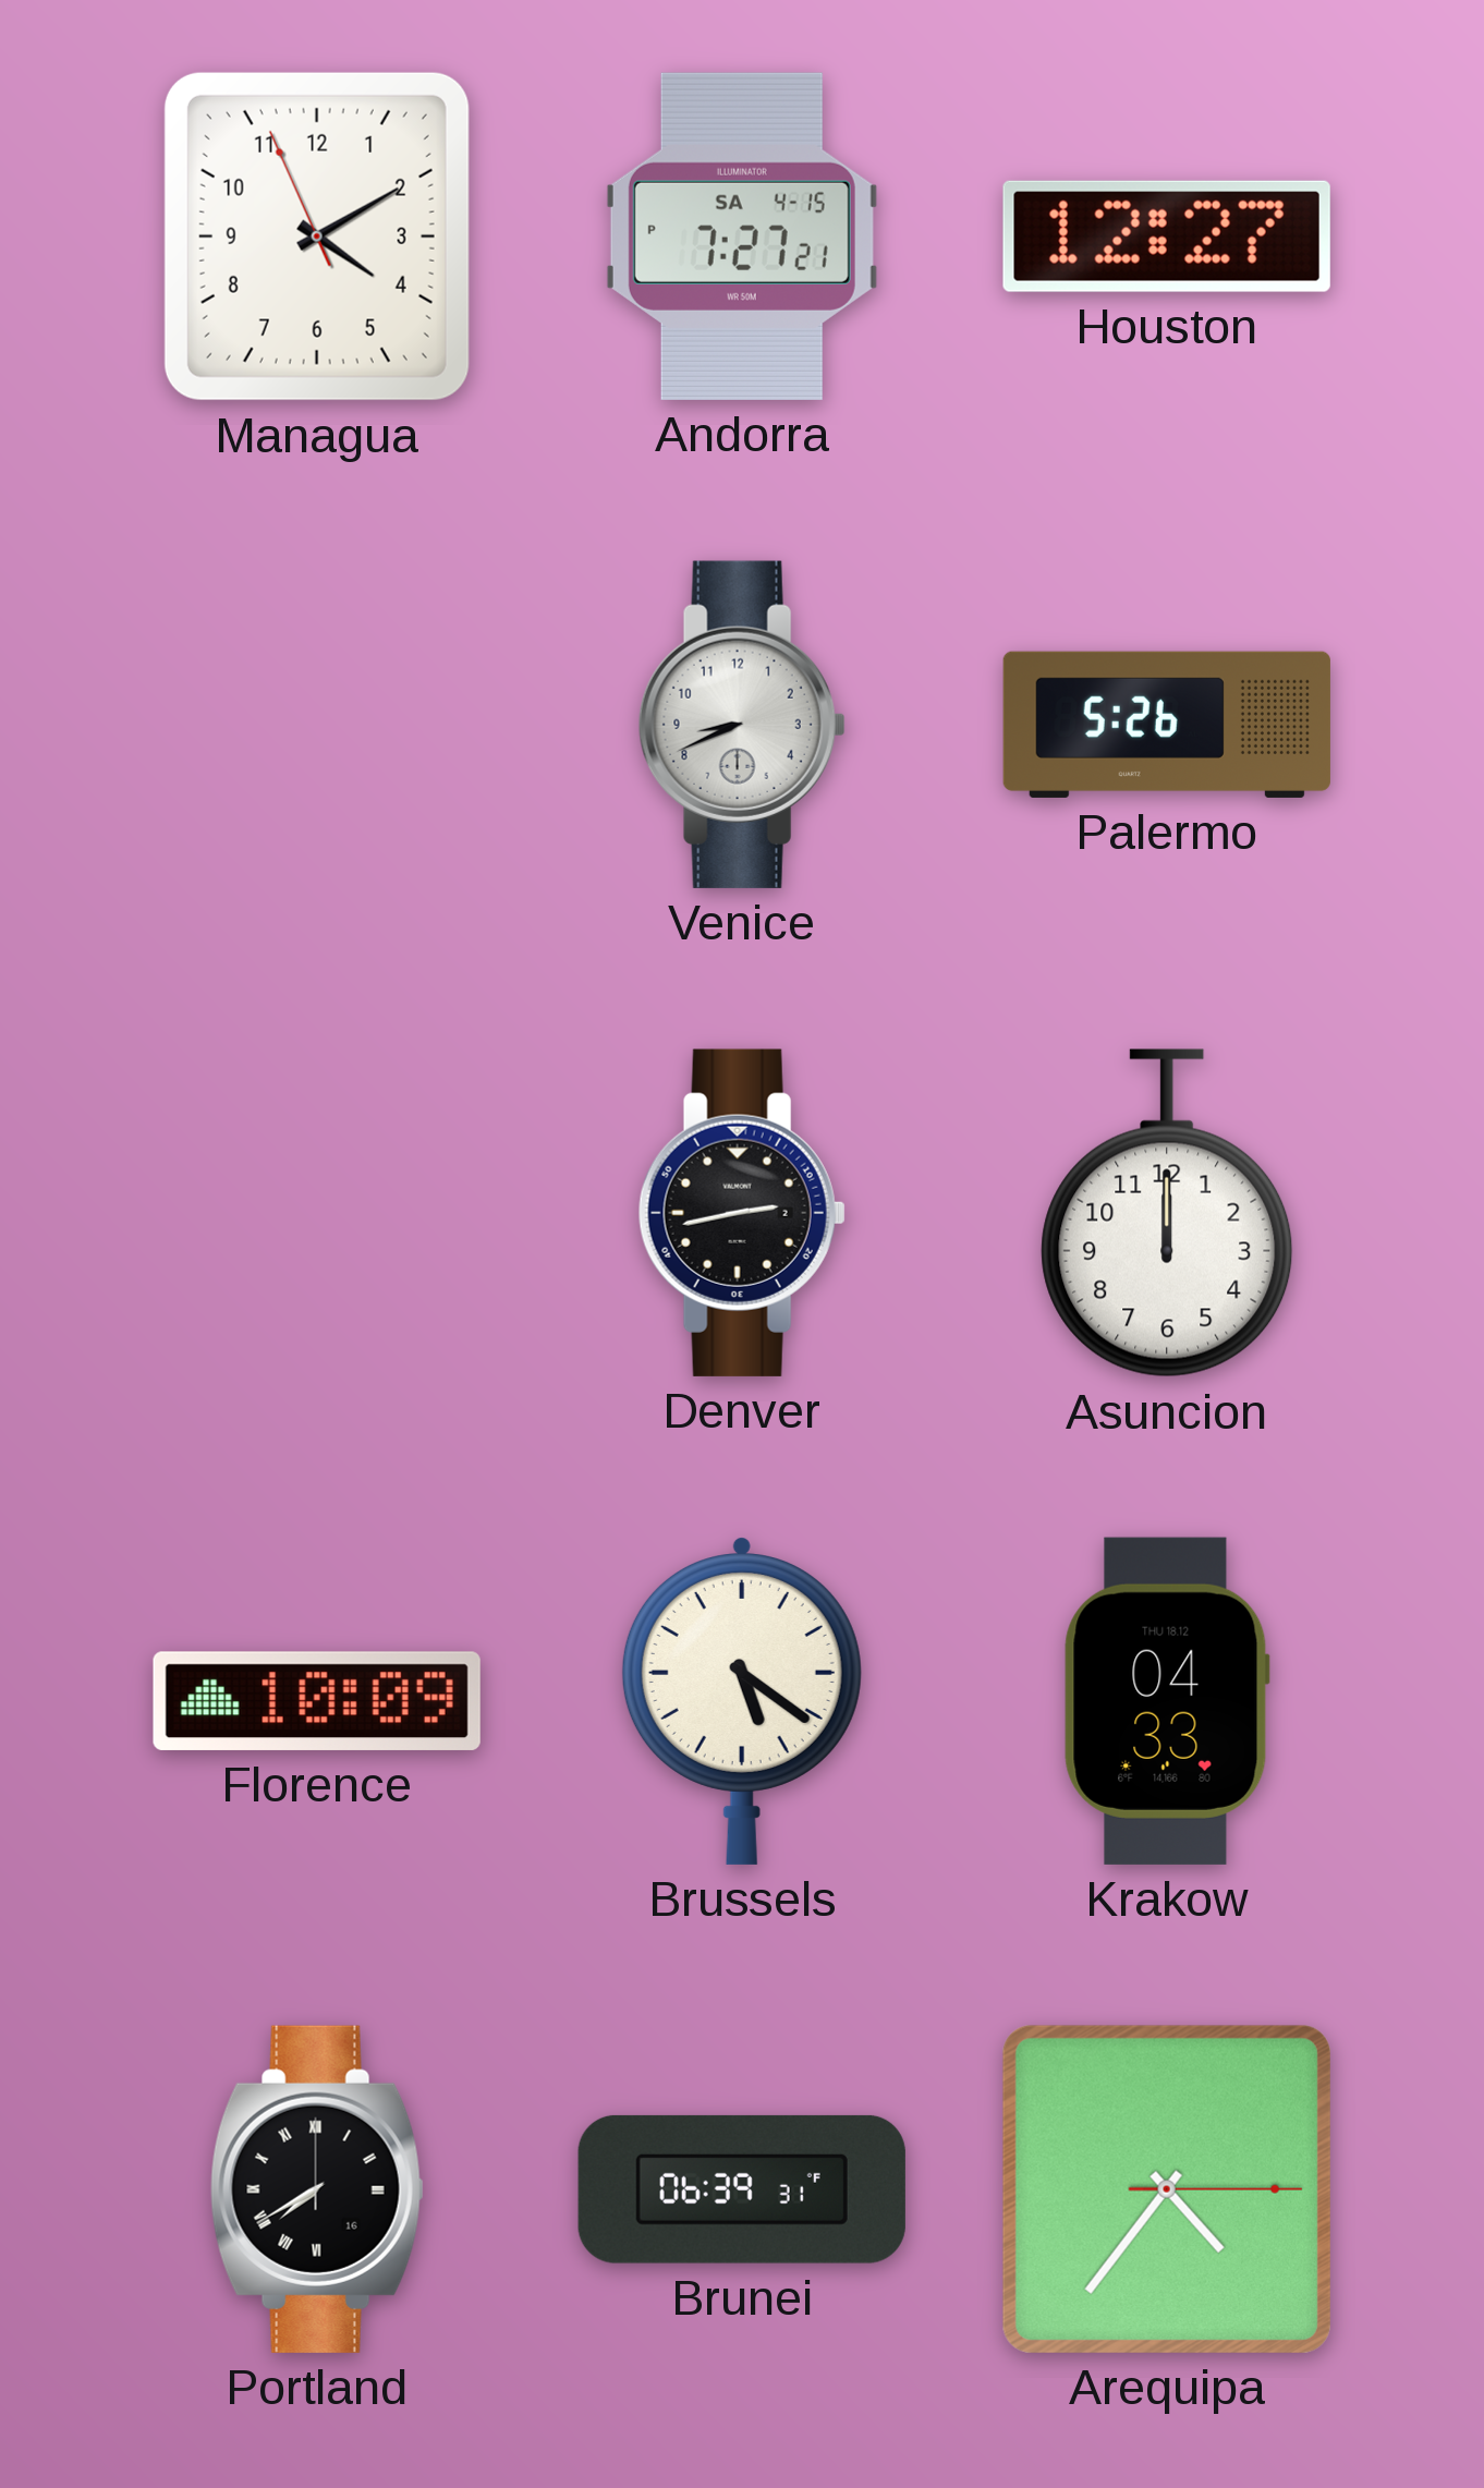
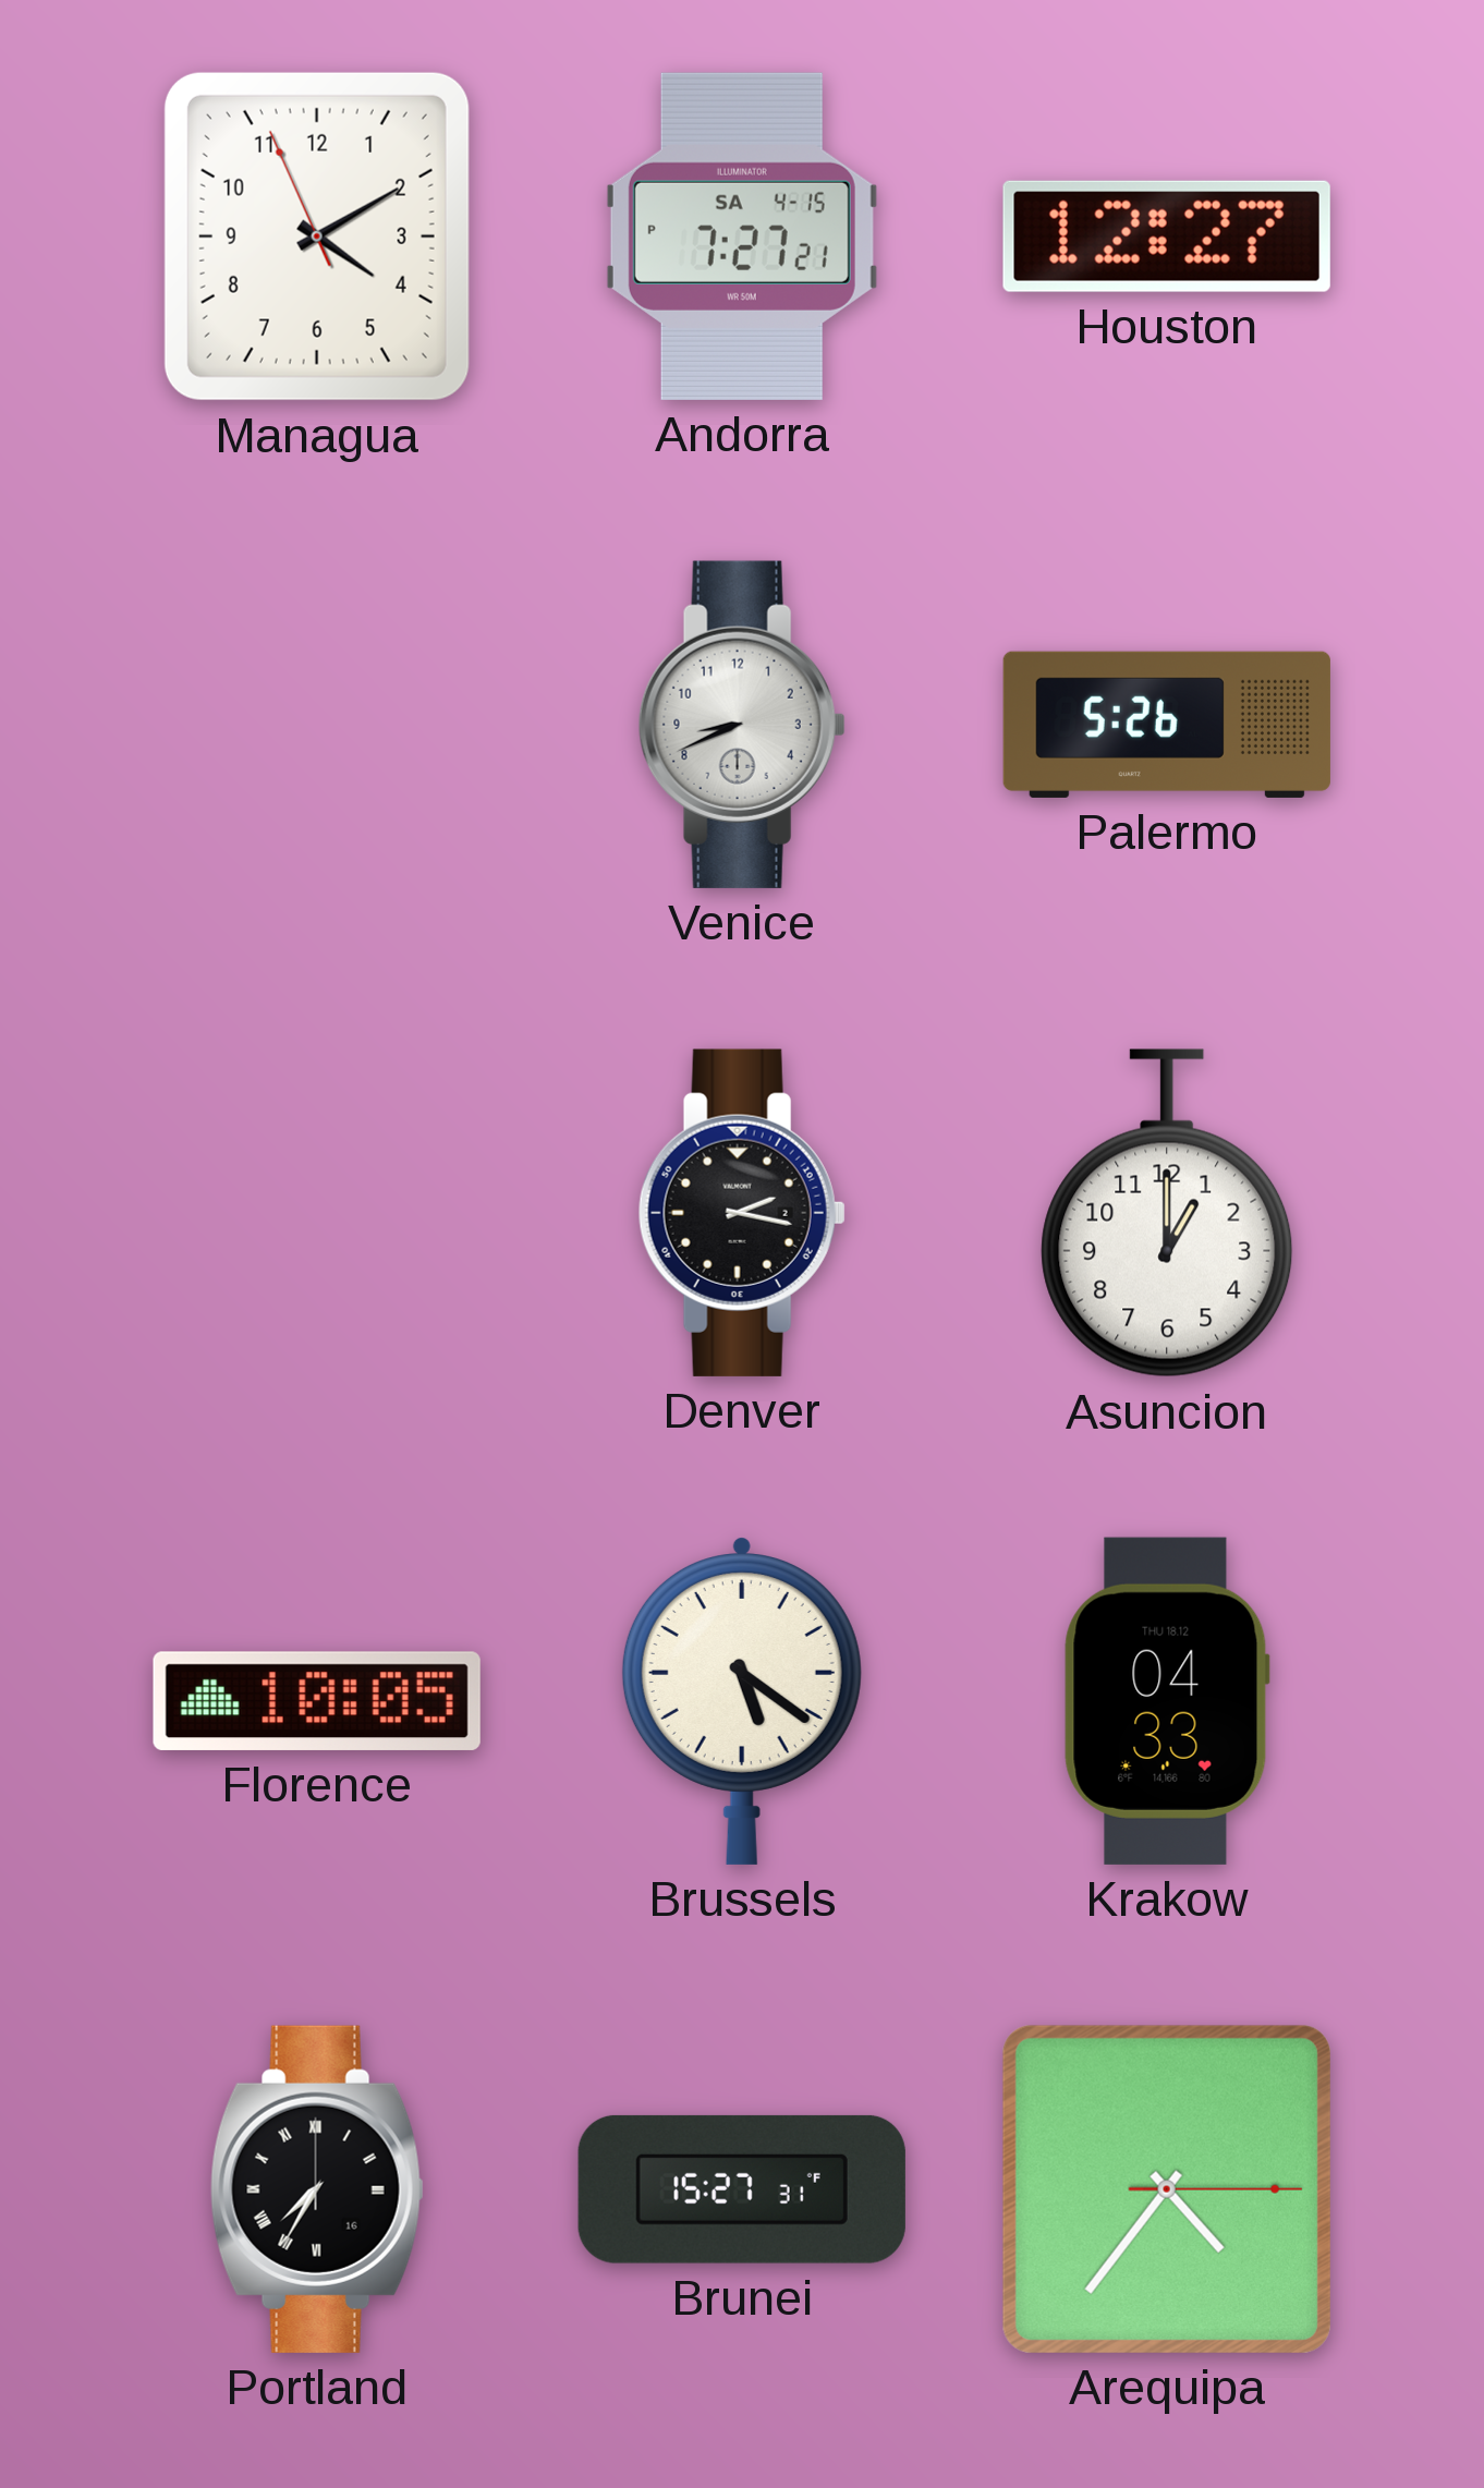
Denver: 2:43 -> 2:17
Asuncion: 12:00 -> 1:00
Florence: 10:09 -> 10:05
Portland: 7:40 -> 7:35
Brunei: 06:39 -> 15:27
